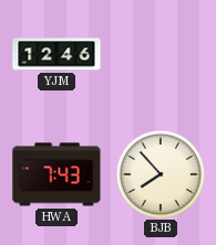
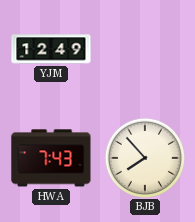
YJM: 12:46 -> 12:49
